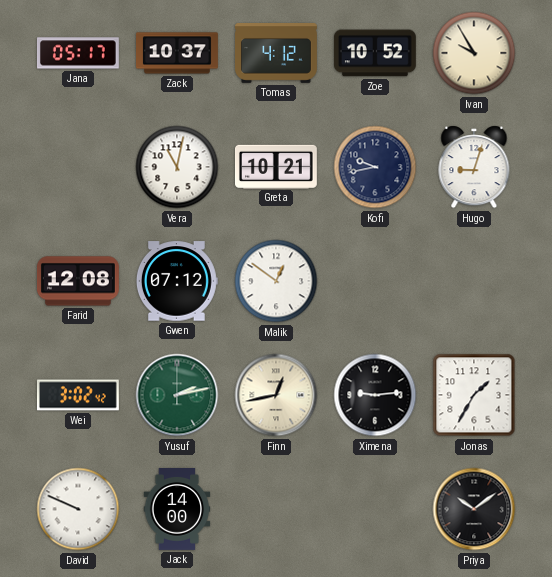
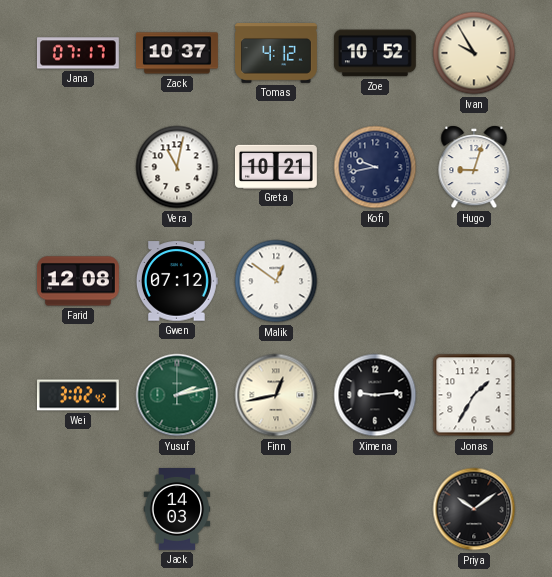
Jana: 05:17 -> 07:17
David: 9:49 -> none
Jack: 14:00 -> 14:03
